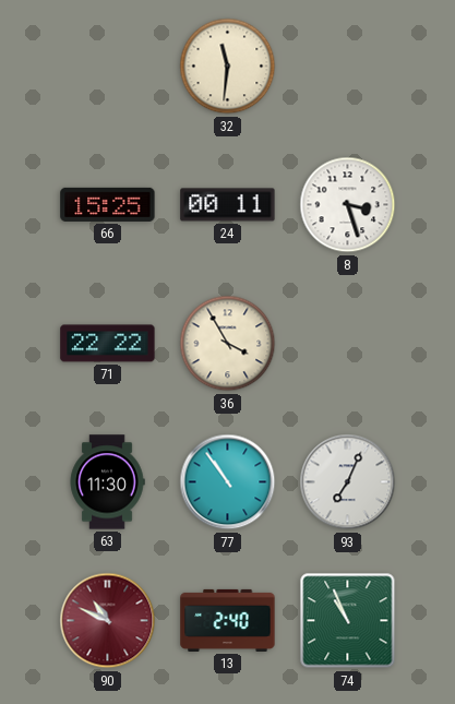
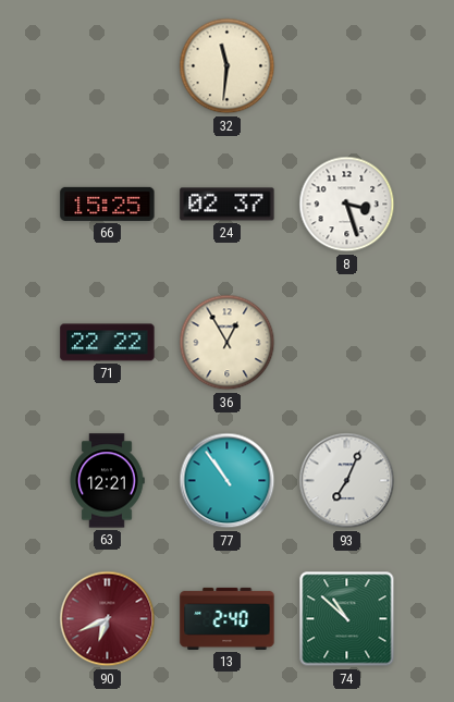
24: 00:11 -> 02:37
36: 3:55 -> 12:55
63: 11:30 -> 12:21
90: 10:49 -> 6:41
74: 10:56 -> 10:52
